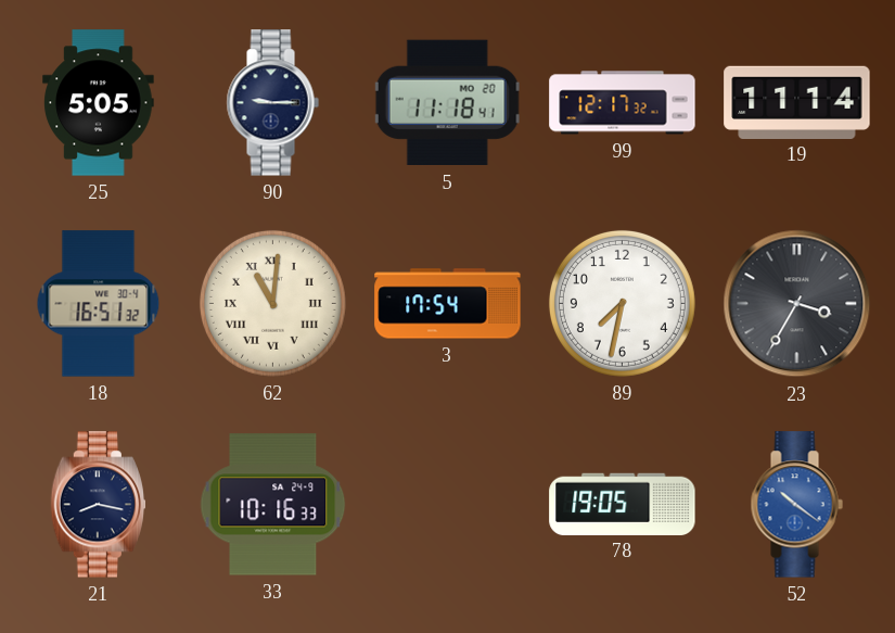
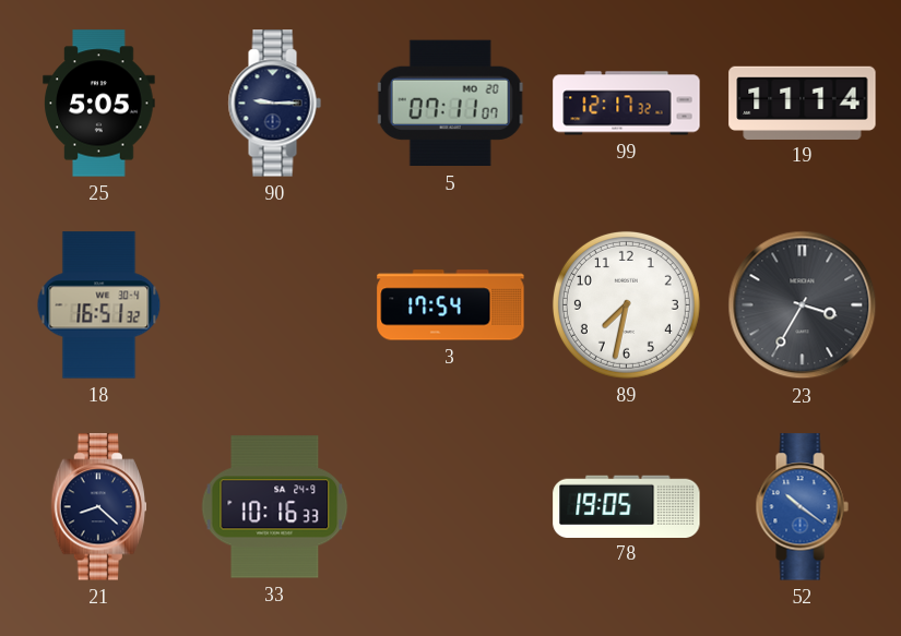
5: 11:18 -> 07:11
62: 11:01 -> none
21: 8:17 -> 8:22
